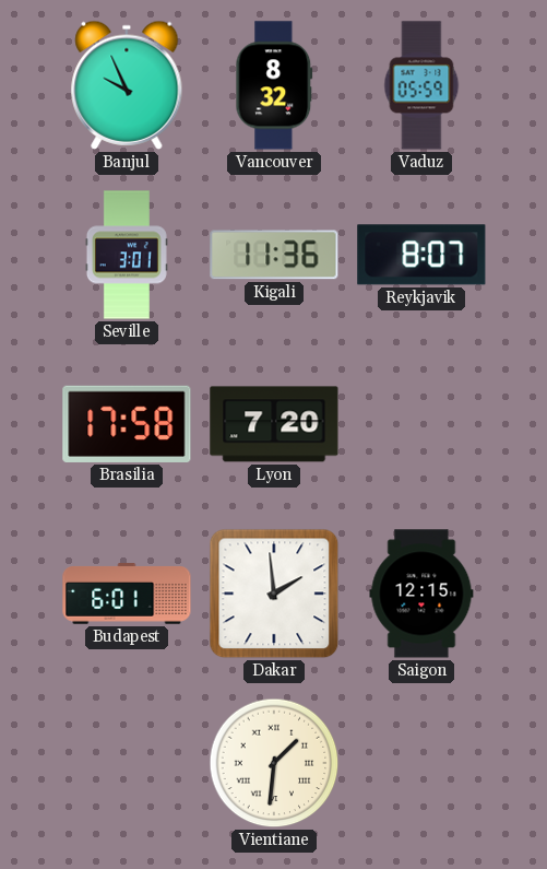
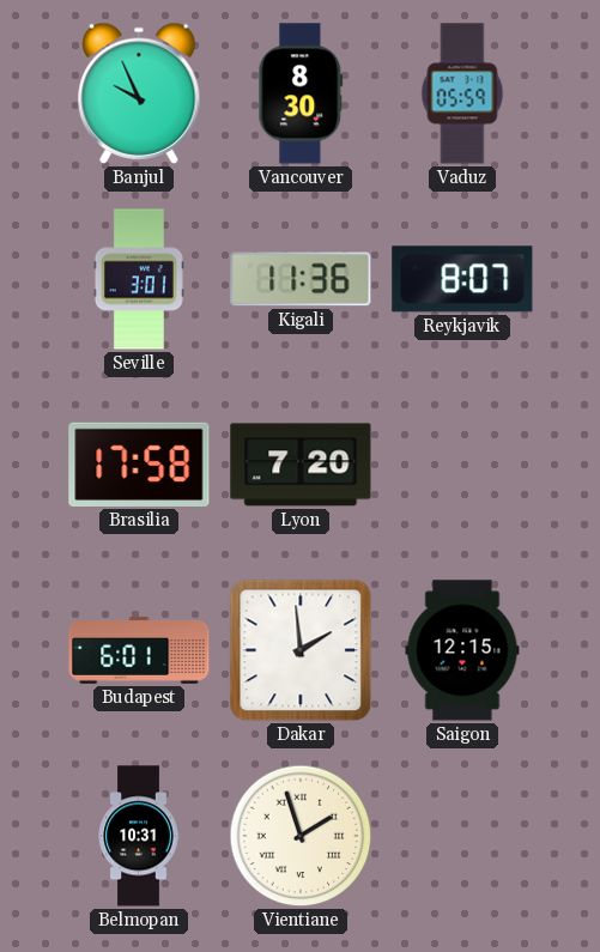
Vancouver: 8:32 -> 8:30
Belmopan: none -> 10:31
Vientiane: 1:31 -> 1:57
